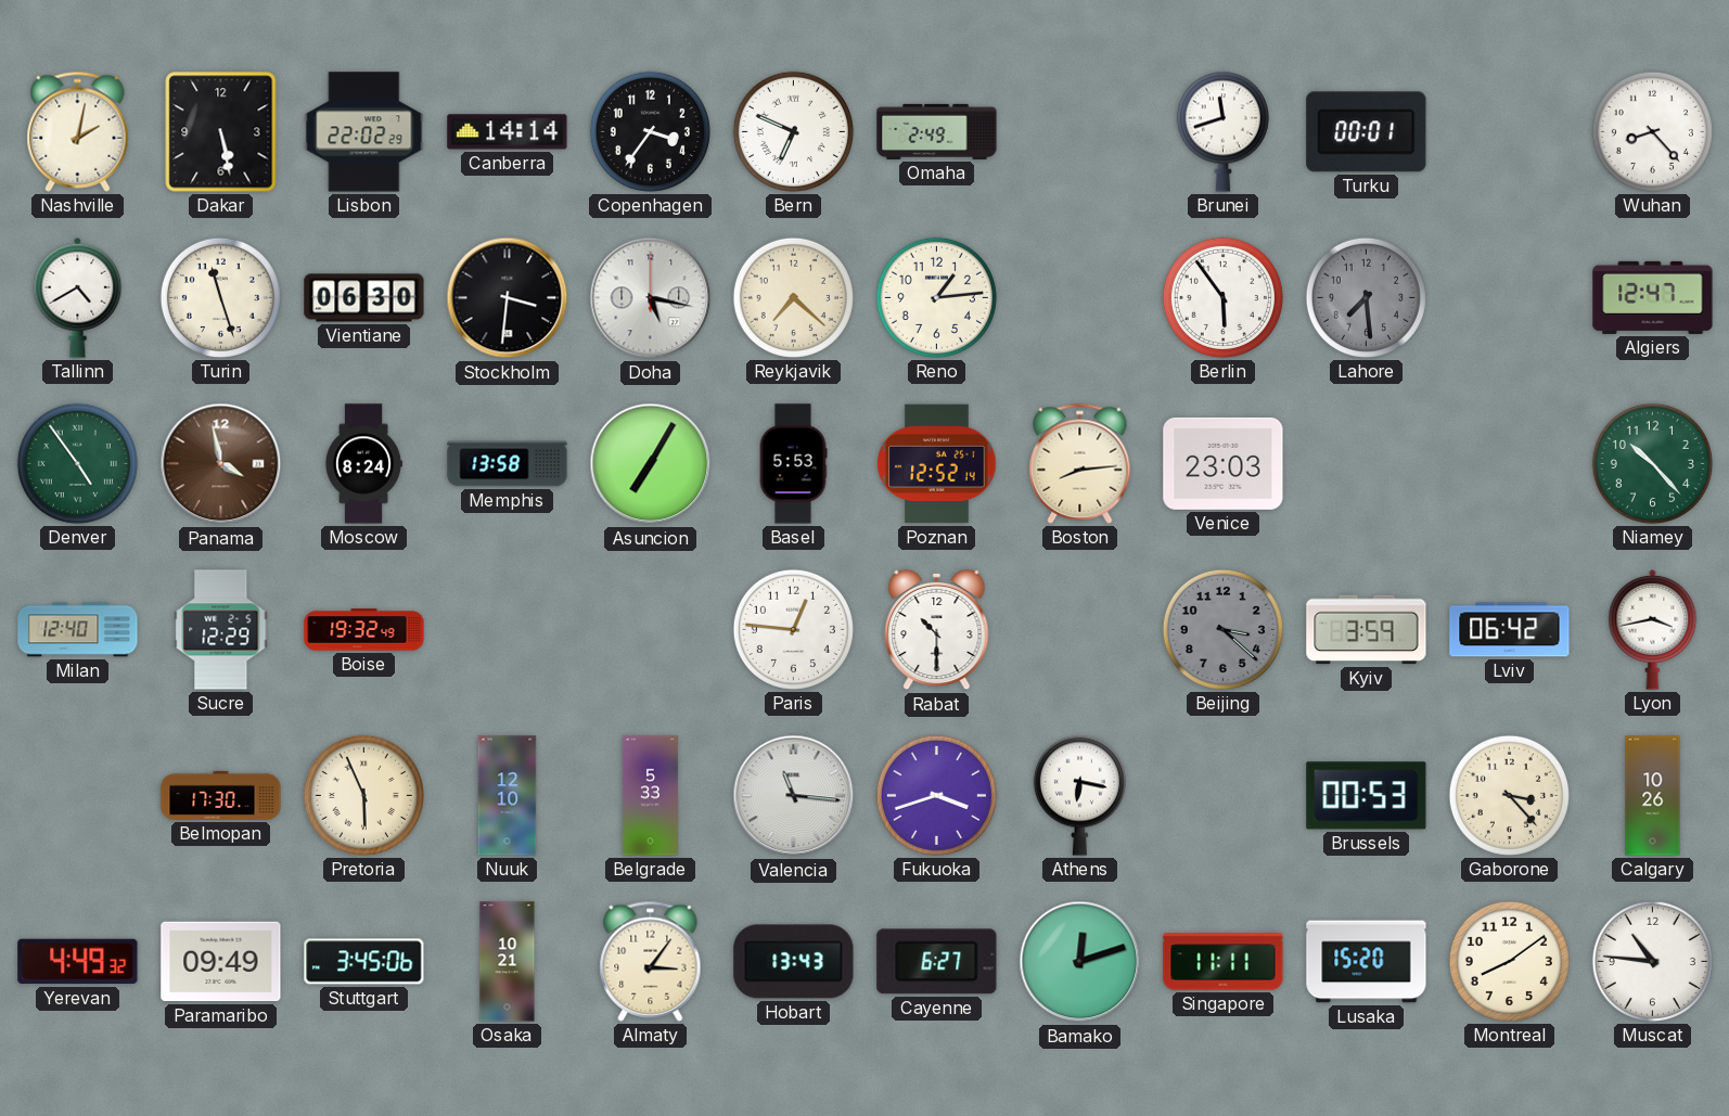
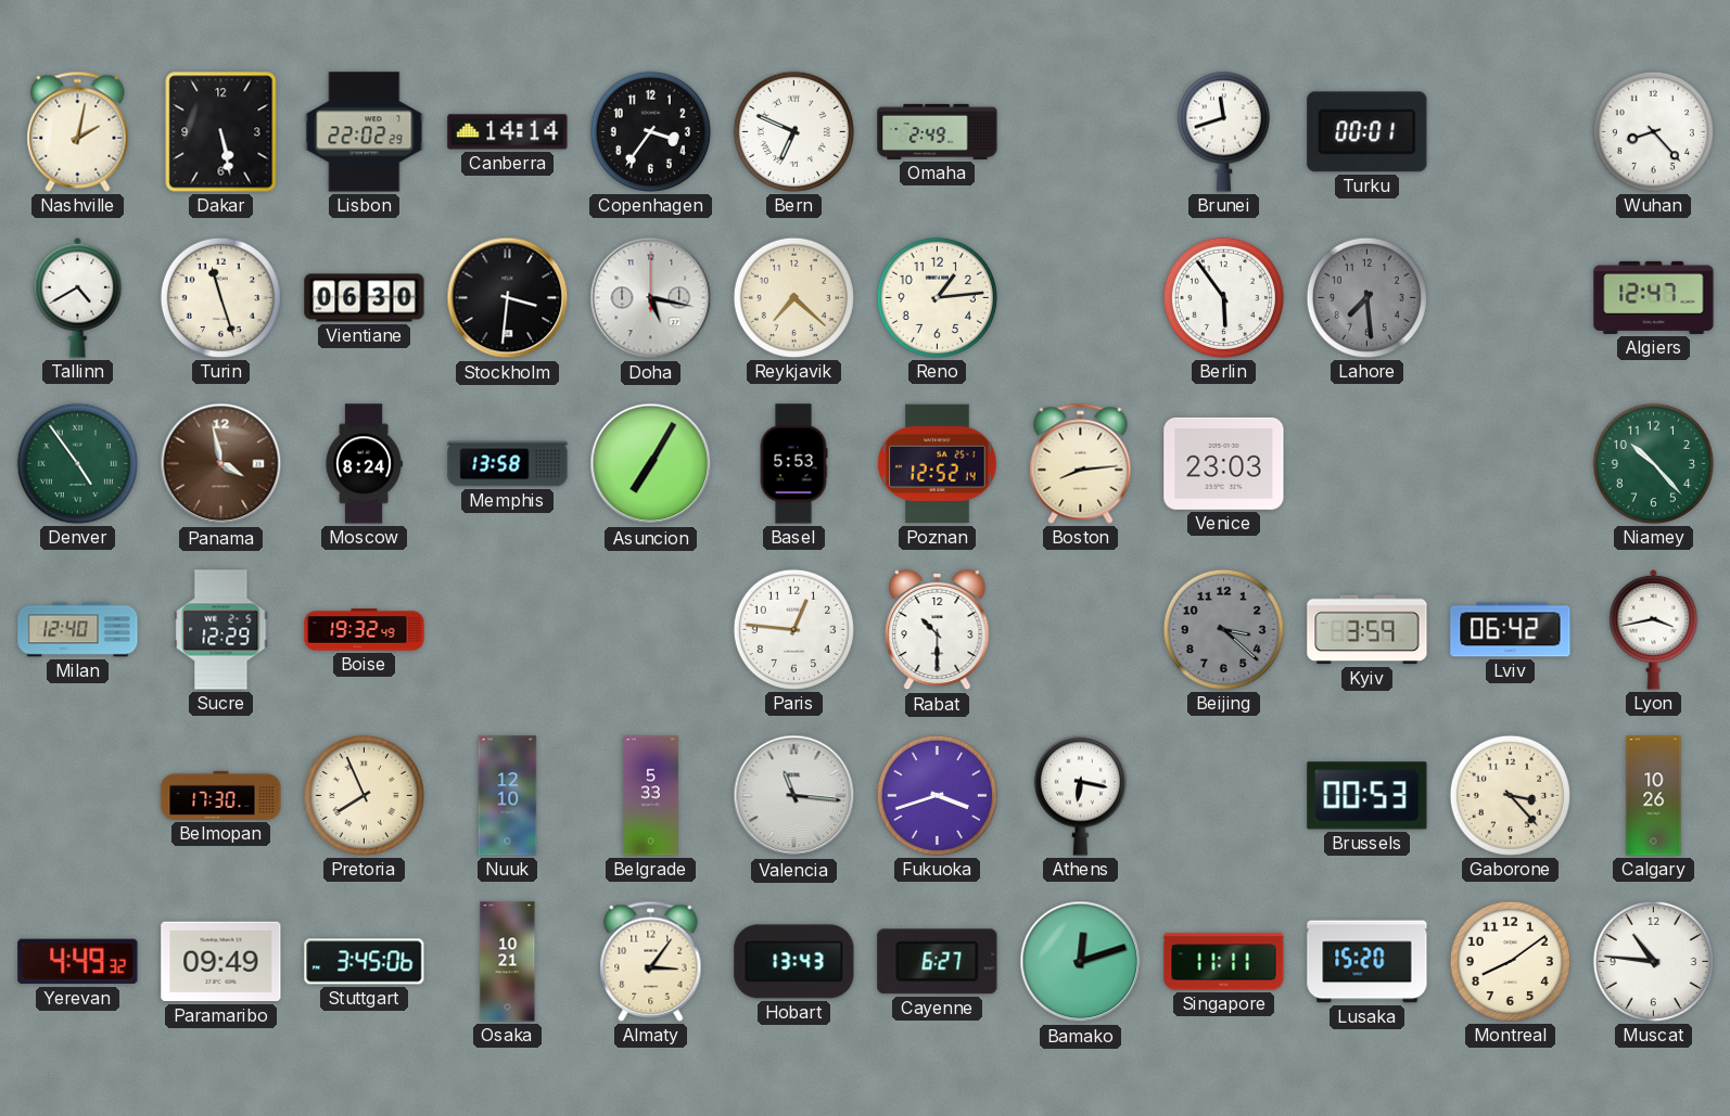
Pretoria: 5:56 -> 7:56
